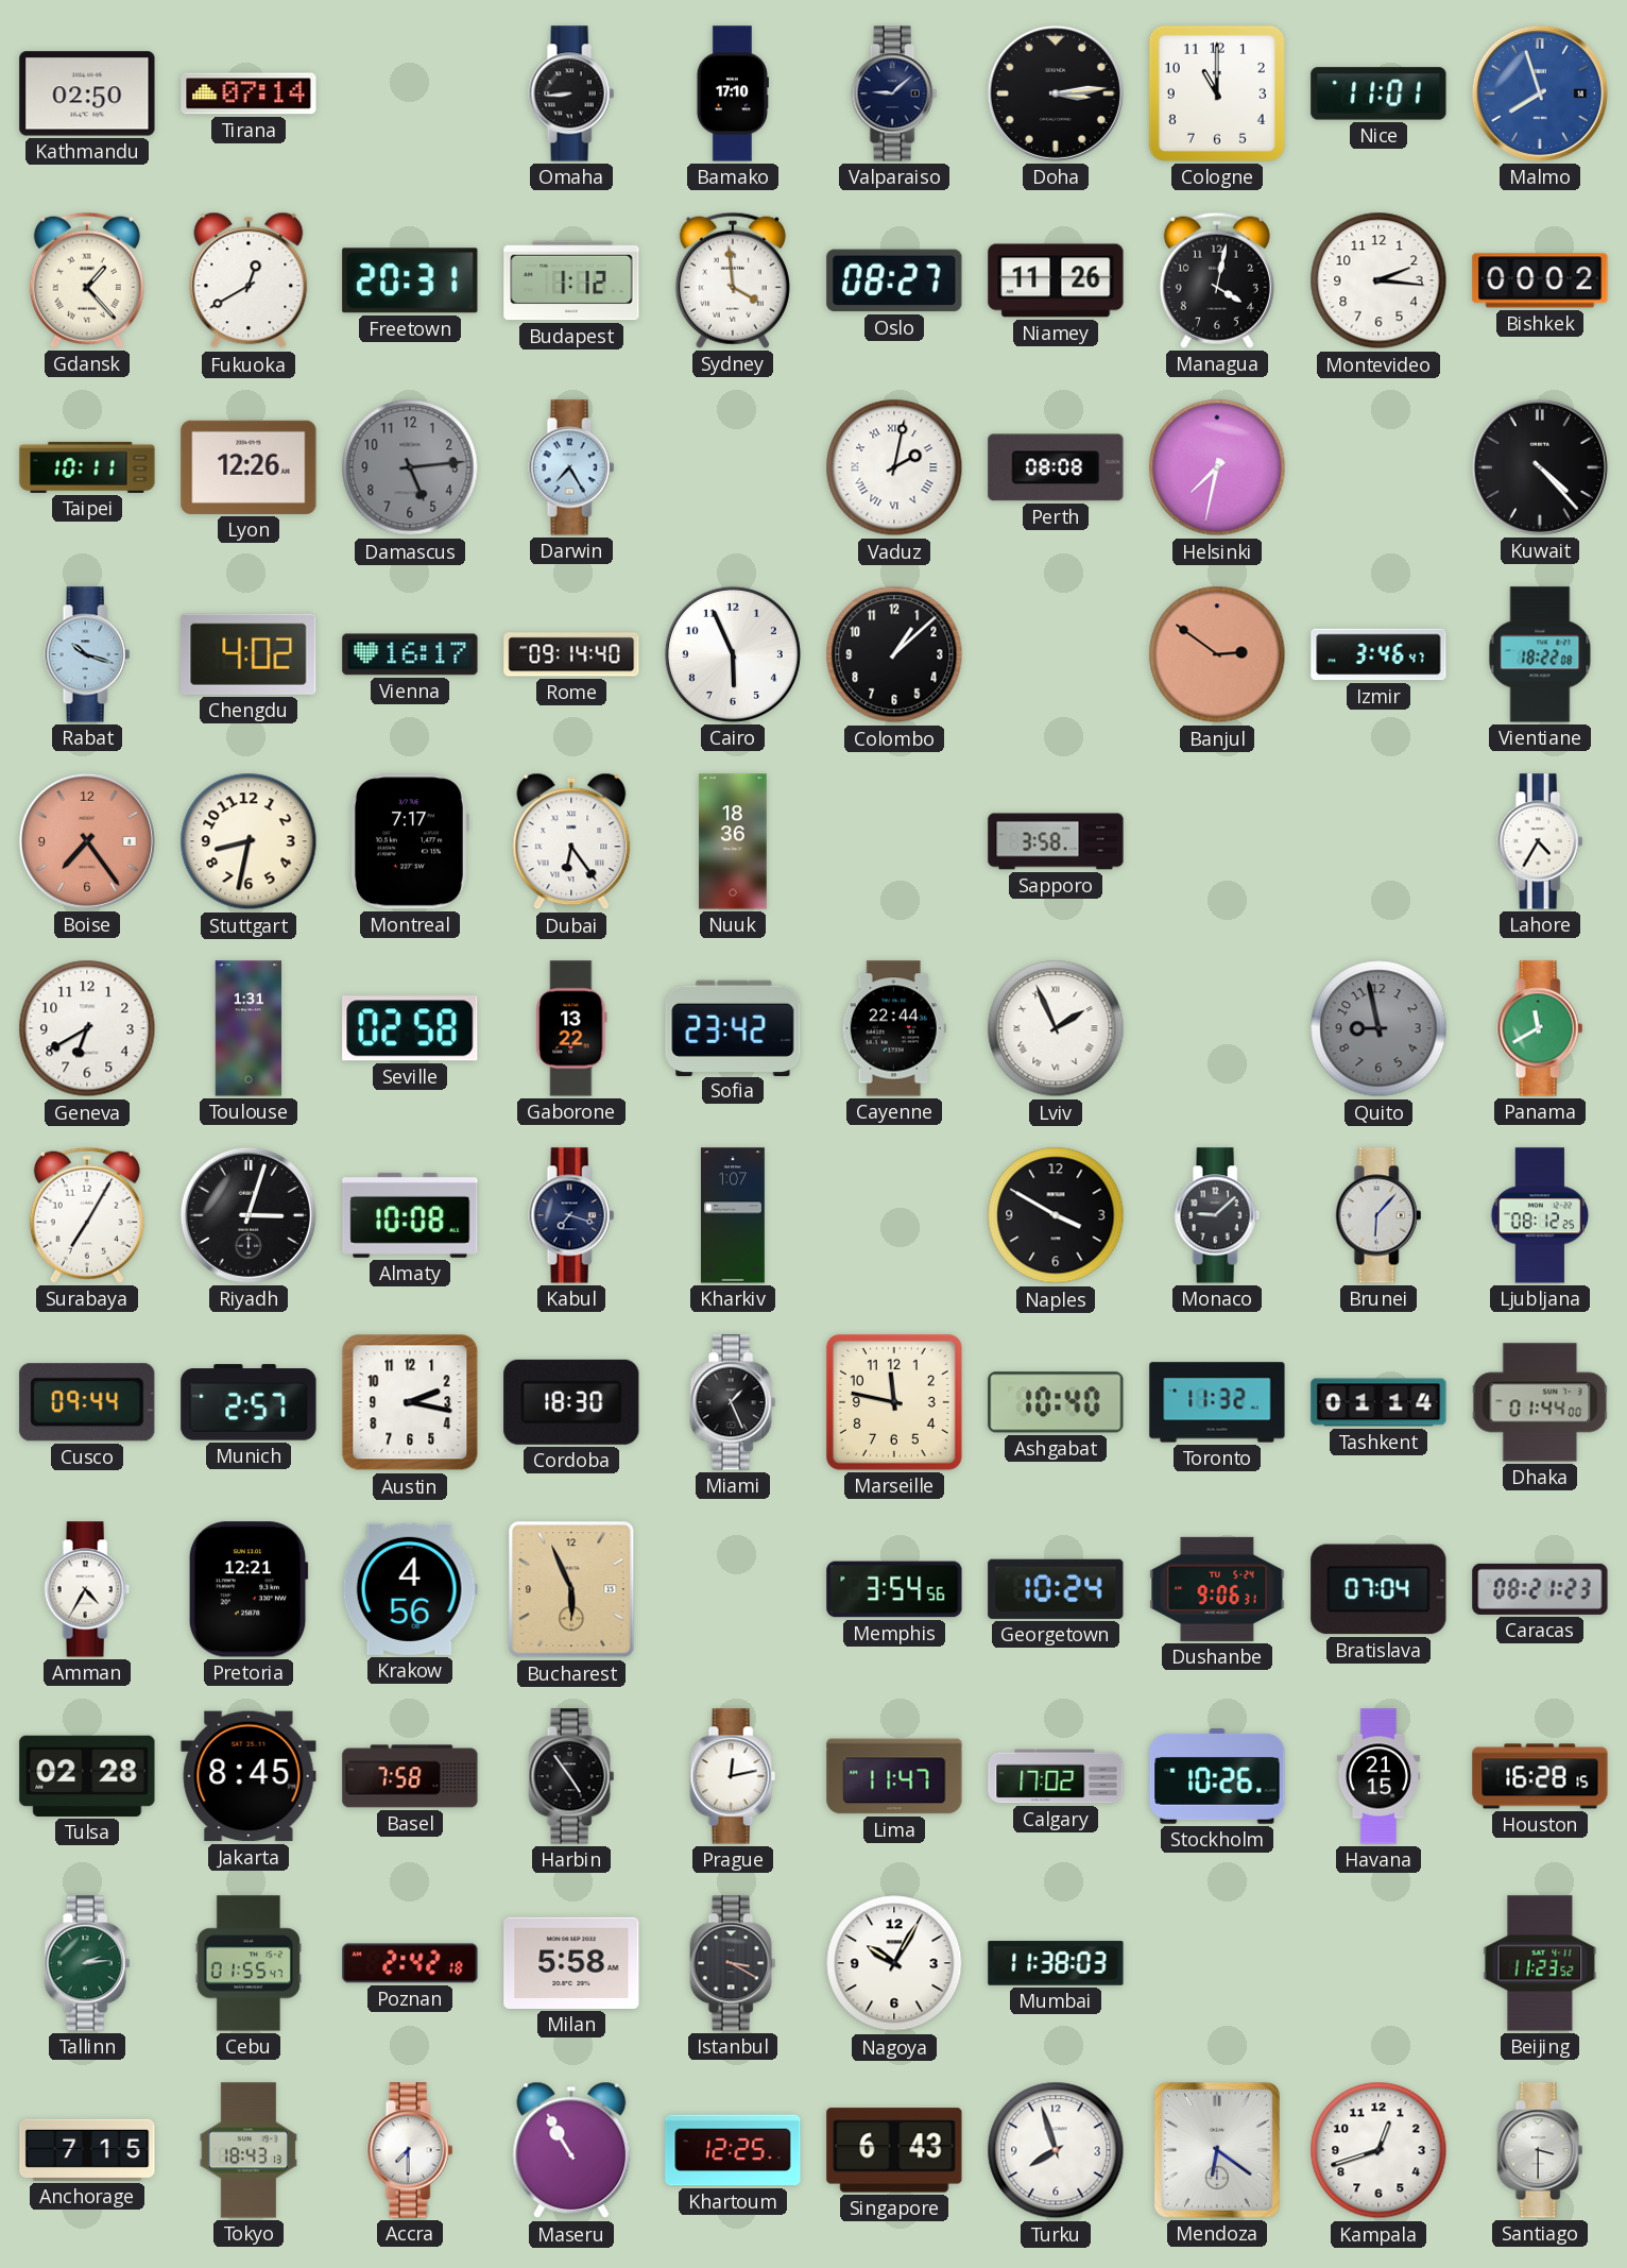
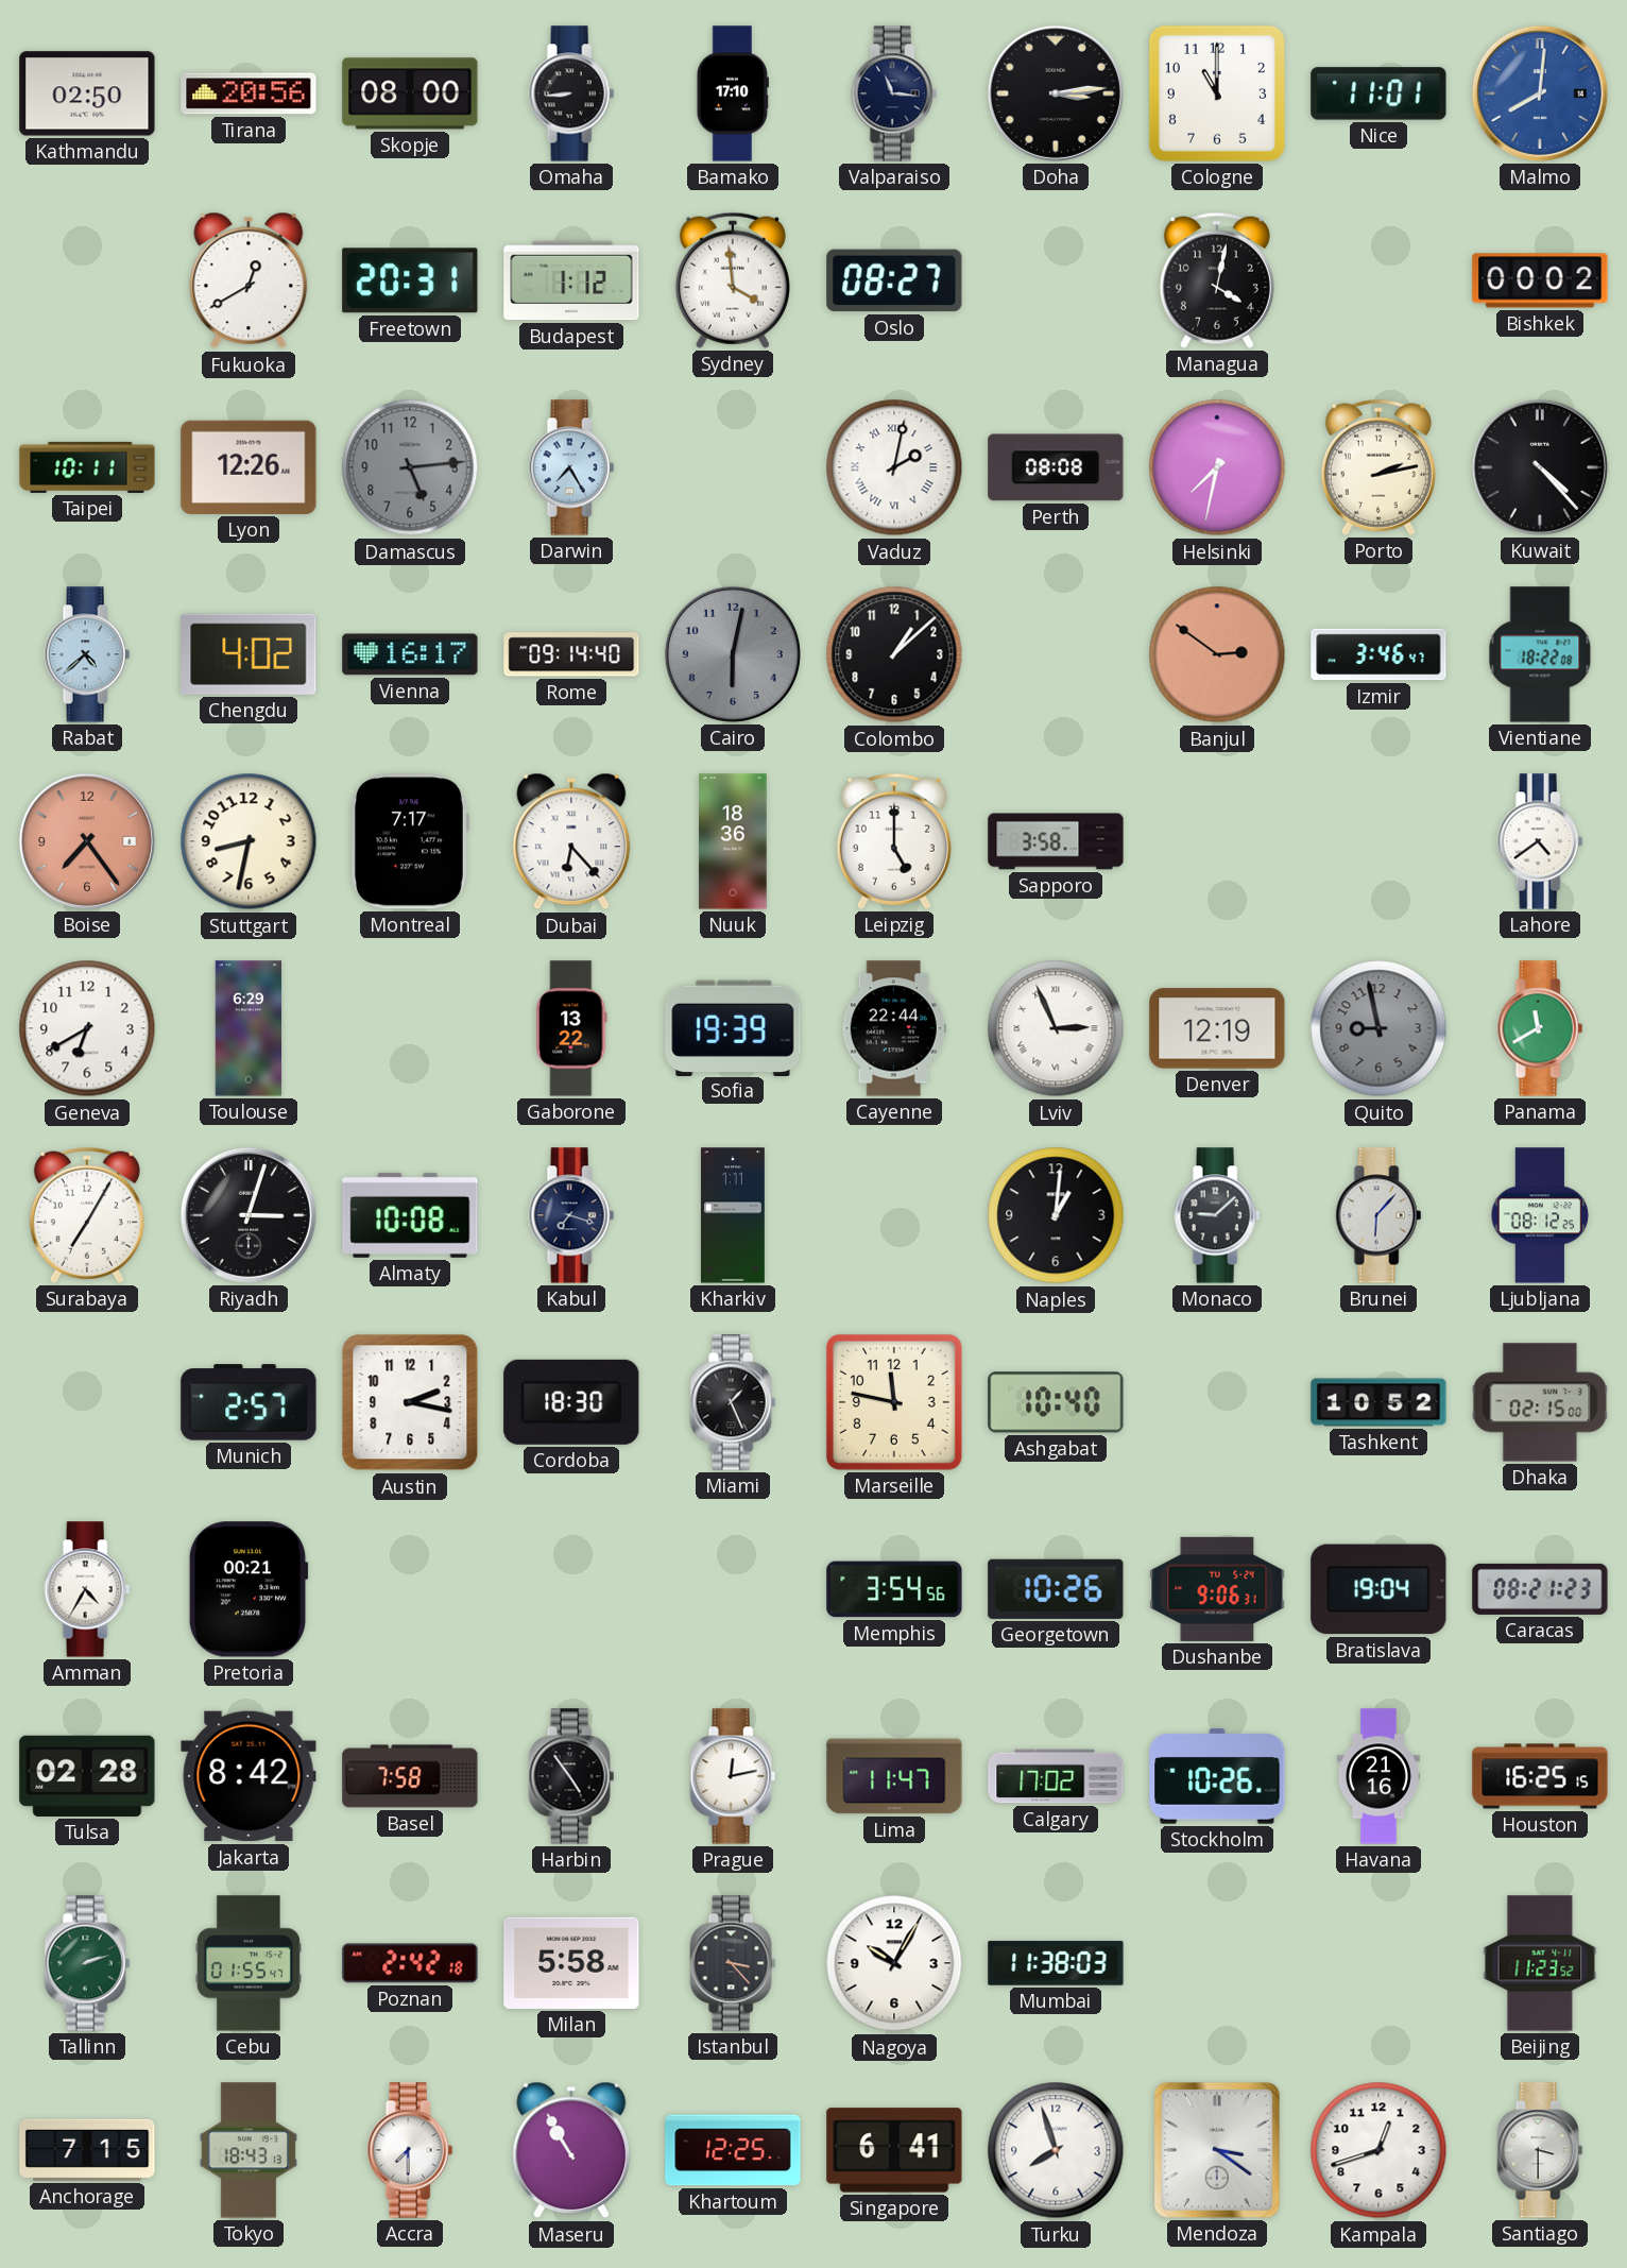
Tirana: 07:14 -> 20:56
Skopje: none -> 08:00
Valparaiso: 9:08 -> 11:16
Malmo: 7:57 -> 8:01
Gdansk: 1:23 -> none
Niamey: 11:26 -> none
Montevideo: 2:16 -> none
Porto: none -> 2:13
Rabat: 10:18 -> 4:38
Cairo: 5:56 -> 6:02
Cairo dial: white -> grey
Dubai: 6:24 -> 6:23
Leipzig: none -> 5:00
Lahore: 4:35 -> 4:39
Toulouse: 1:31 -> 6:29
Seville: 02:58 -> none
Sofia: 23:42 -> 19:39
Lviv: 1:56 -> 2:56
Denver: none -> 12:19
Kharkiv: 1:07 -> 1:11
Naples: 3:50 -> 1:01
Cusco: 09:44 -> none
Toronto: 11:32 -> none
Tashkent: 01:14 -> 10:52
Dhaka: 01:44 -> 02:15
Pretoria: 12:21 -> 00:21
Krakow: 4:56 -> none
Bucharest: 5:56 -> none
Georgetown: 10:24 -> 10:26
Bratislava: 07:04 -> 19:04
Jakarta: 8:45 -> 8:42
Havana: 21:15 -> 21:16
Houston: 16:28 -> 16:25
Tallinn: 2:14 -> 2:12
Istanbul: 3:20 -> 3:23
Singapore: 6:43 -> 6:41
Mendoza: 6:21 -> 3:21
